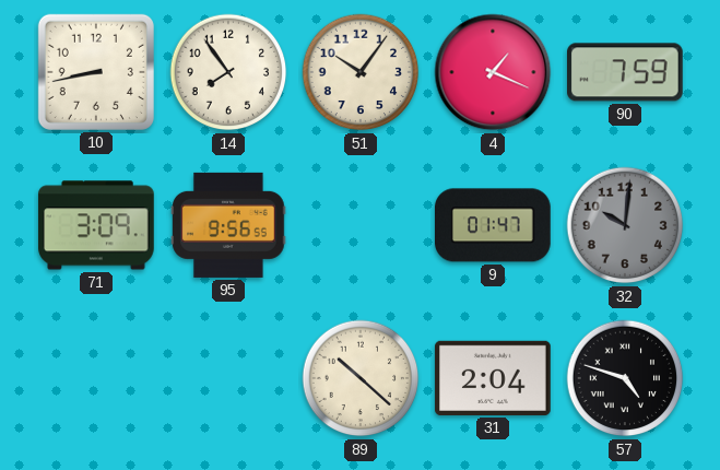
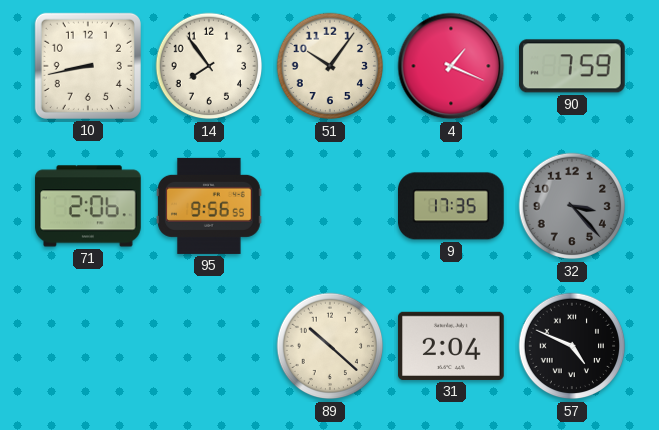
71: 3:09 -> 2:06
9: 01:47 -> 17:35
32: 10:01 -> 3:23
57: 4:48 -> 4:49
